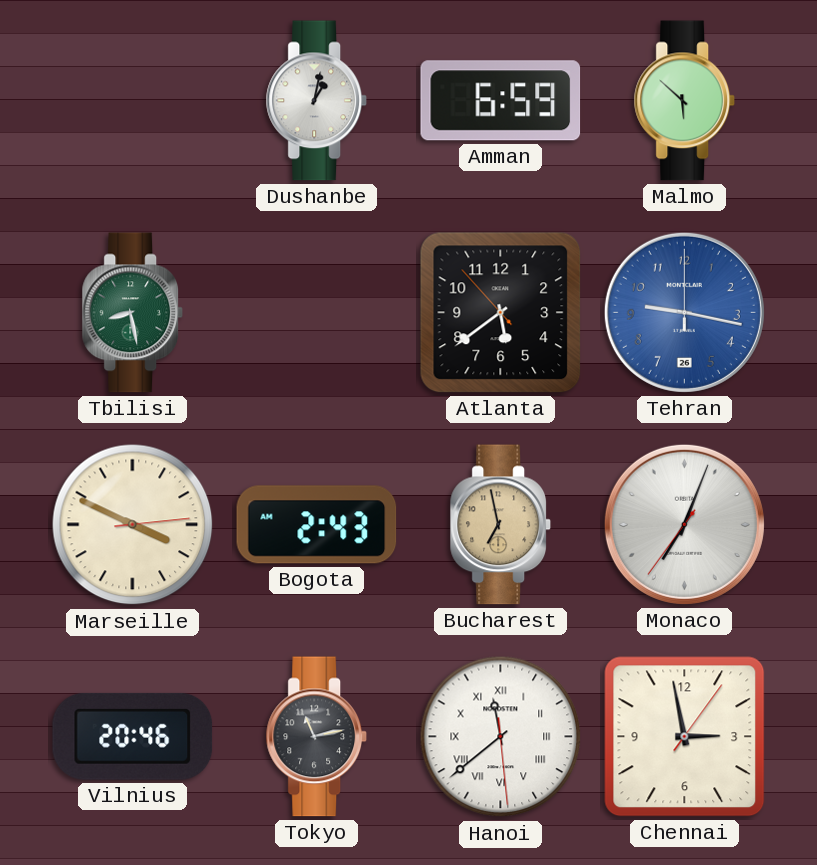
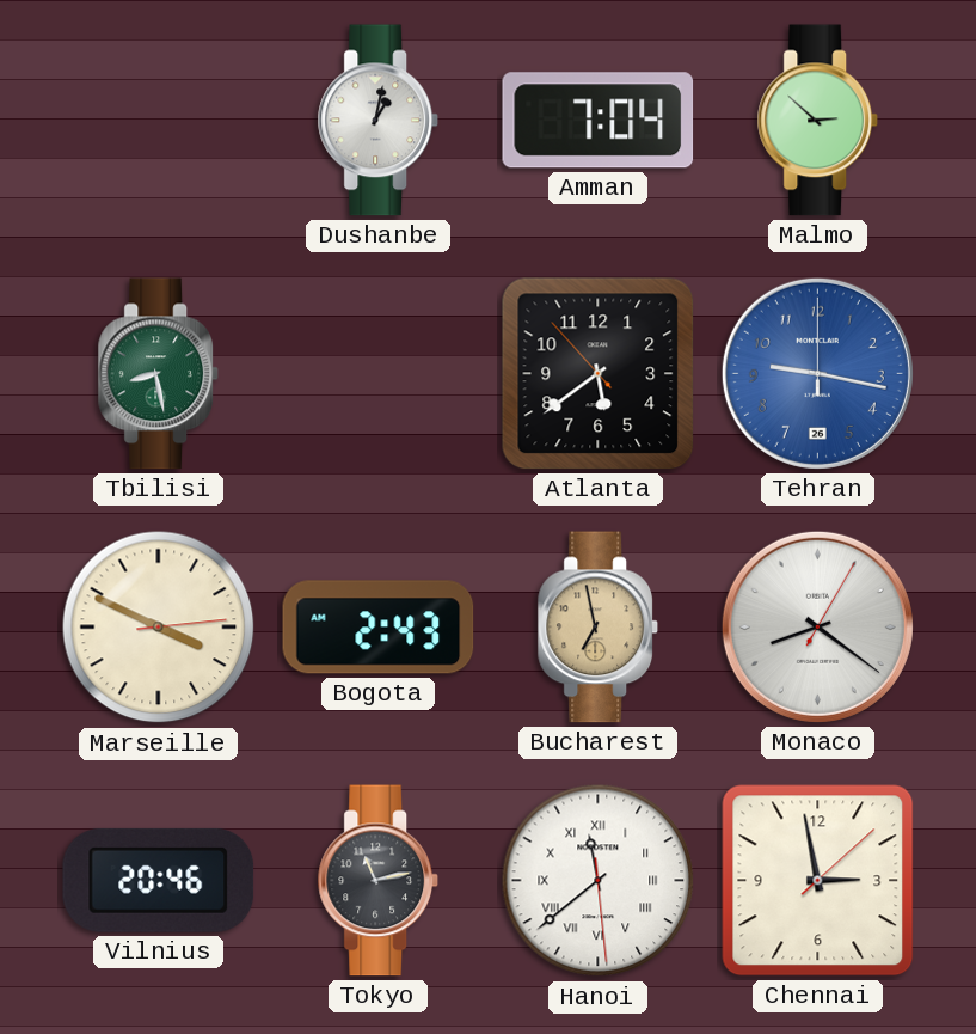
Amman: 6:59 -> 7:04
Malmo: 5:52 -> 2:52
Monaco: 7:03 -> 8:21
Chennai: 2:58:06 -> 2:58:08
